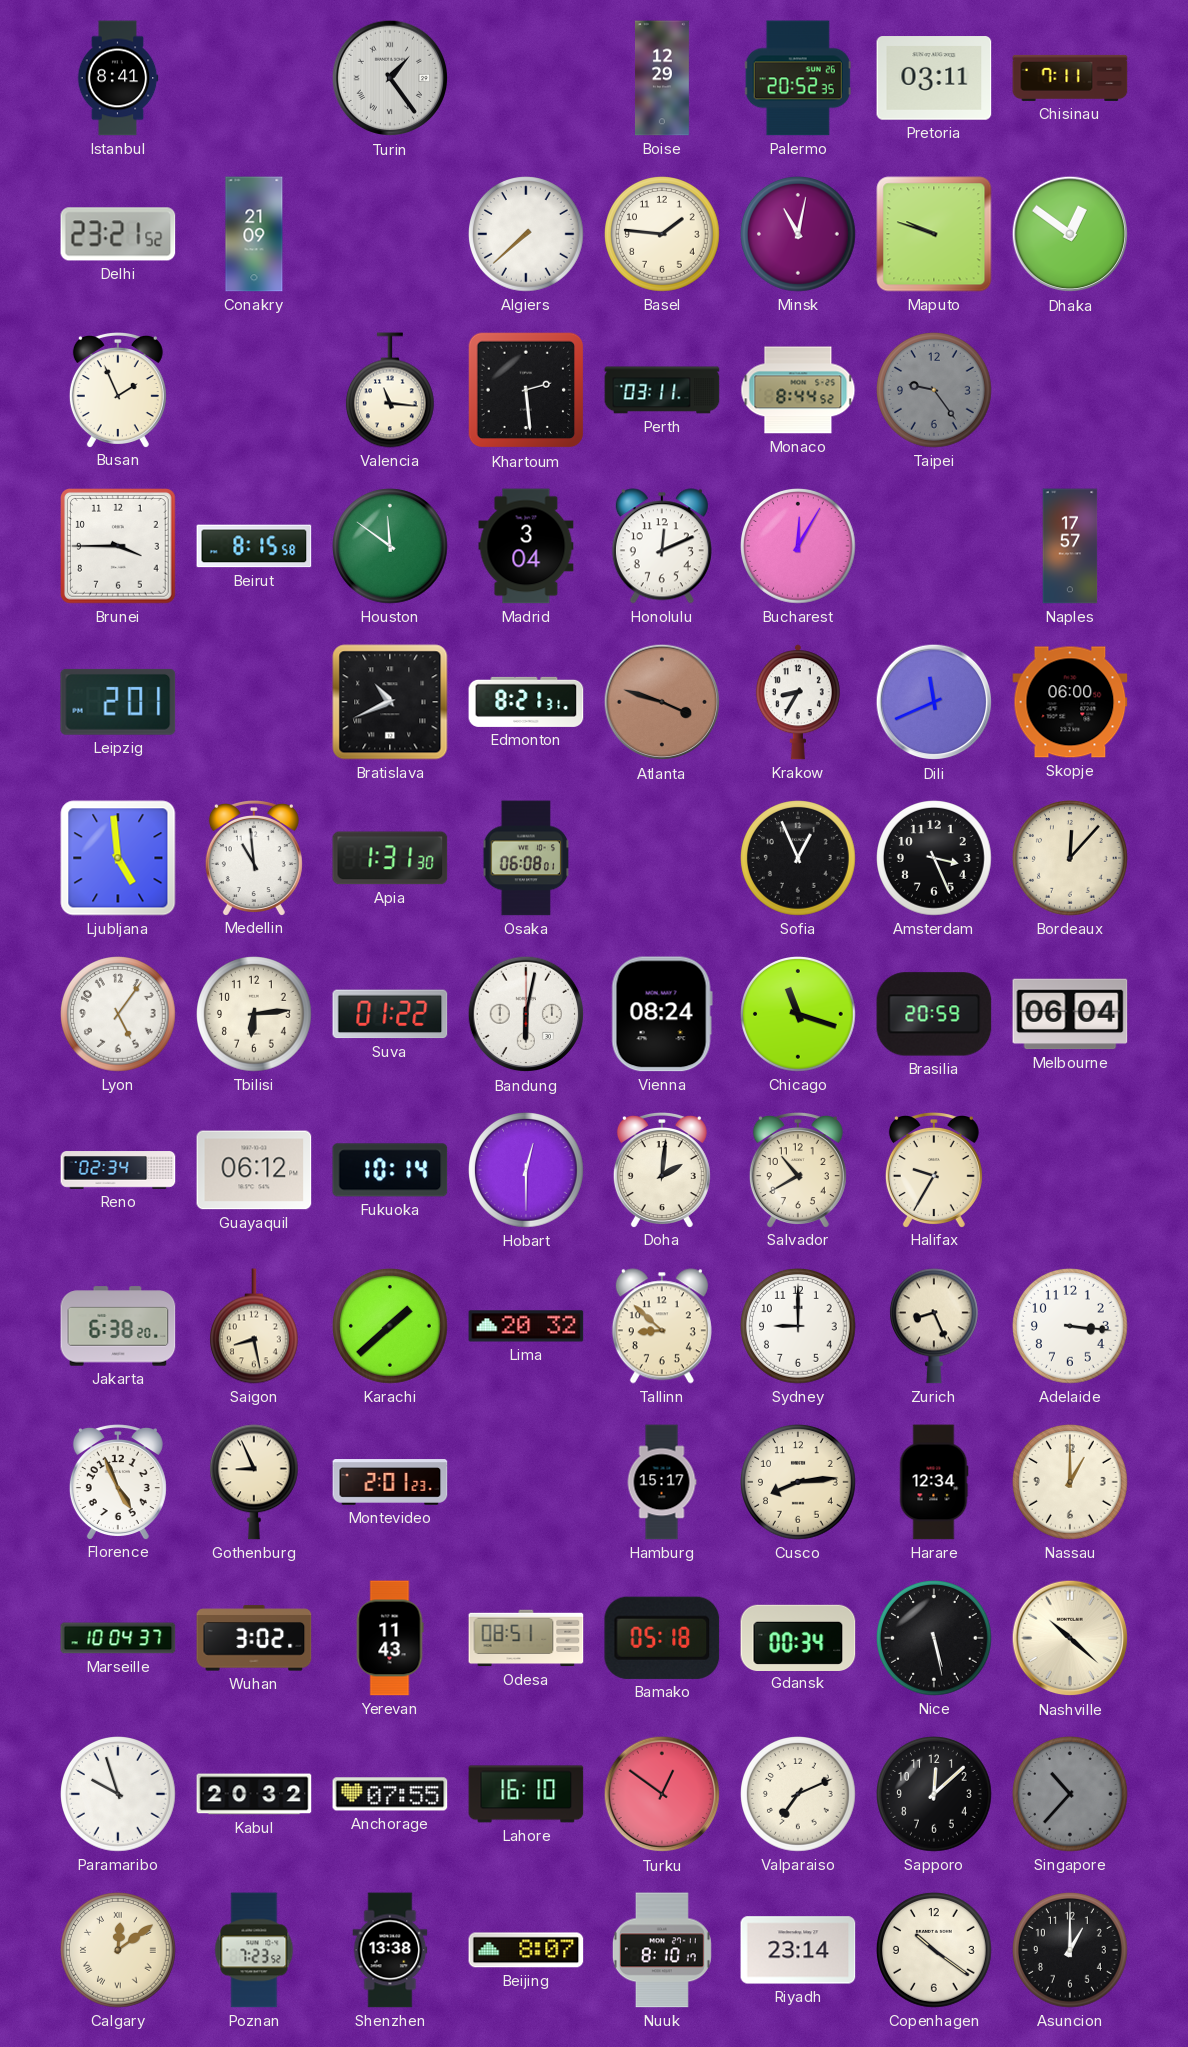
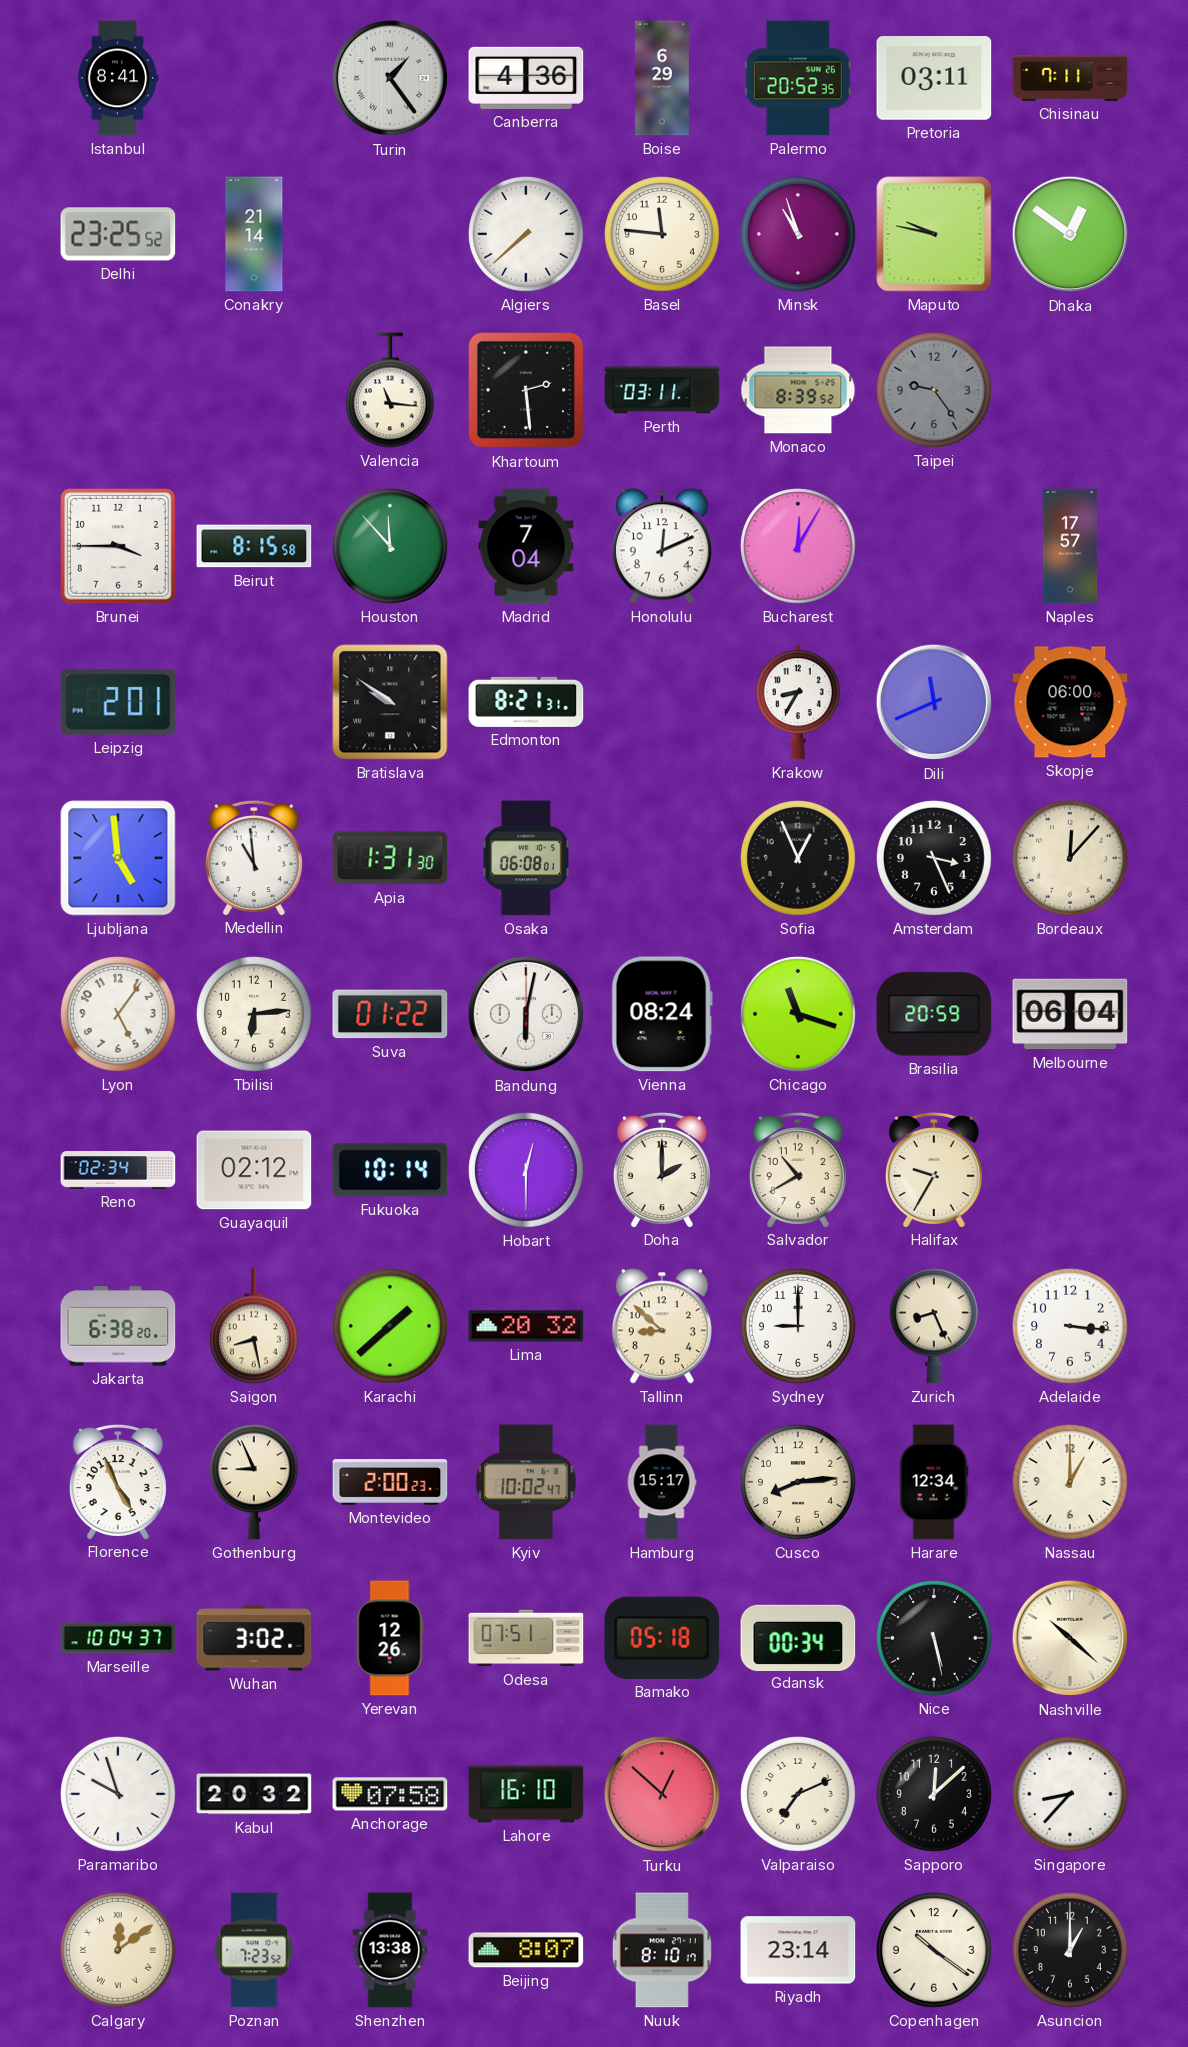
Canberra: none -> 4:36
Boise: 12:29 -> 6:29
Delhi: 23:21 -> 23:25
Conakry: 21:09 -> 21:14
Basel: 1:46 -> 11:46
Minsk: 11:02 -> 10:57
Maputo: 9:48 -> 9:47
Busan: 1:56 -> none
Monaco: 8:44 -> 8:39
Houston: 11:51 -> 11:53
Madrid: 3:04 -> 7:04
Bratislava: 10:41 -> 9:51
Atlanta: 3:48 -> none
Guayaquil: 06:12 -> 02:12
Doha: 2:01 -> 2:00
Montevideo: 2:01 -> 2:00
Kyiv: none -> 10:02
Yerevan: 11:43 -> 12:26
Odesa: 08:51 -> 07:51
Anchorage: 07:55 -> 07:58
Turku: 12:51 -> 12:52
Singapore: 10:37 -> 8:37
Singapore dial: grey -> white
